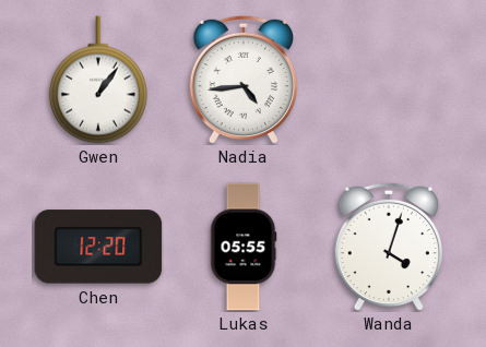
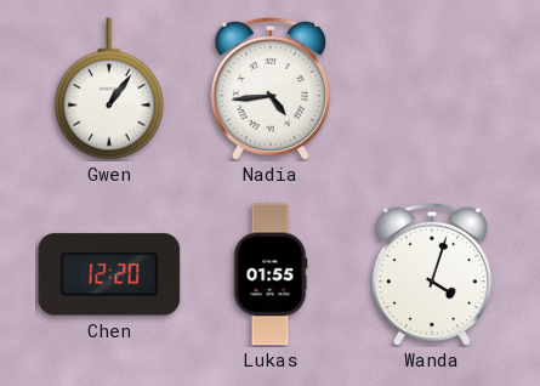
Lukas: 05:55 -> 01:55
